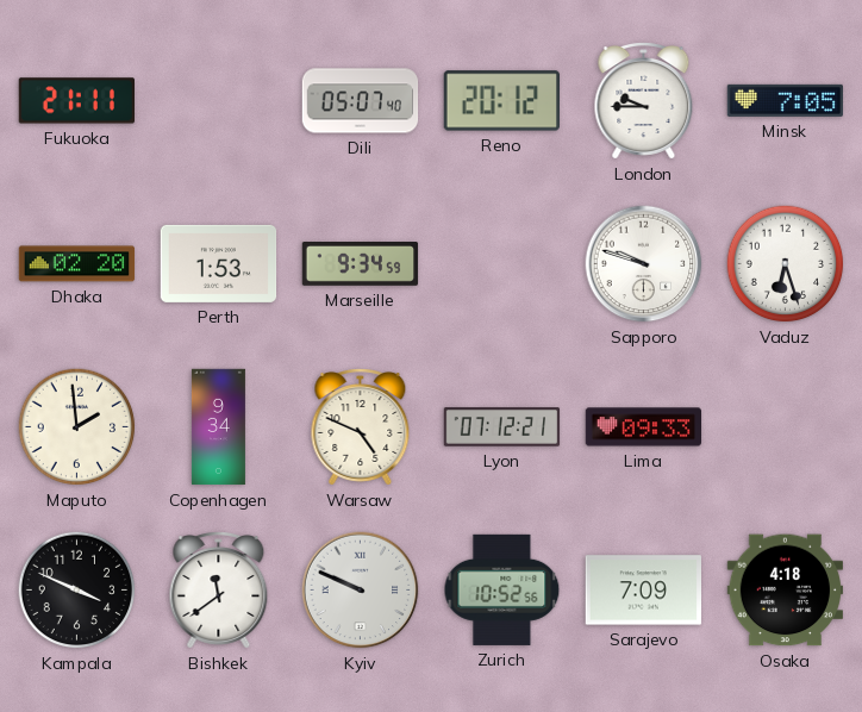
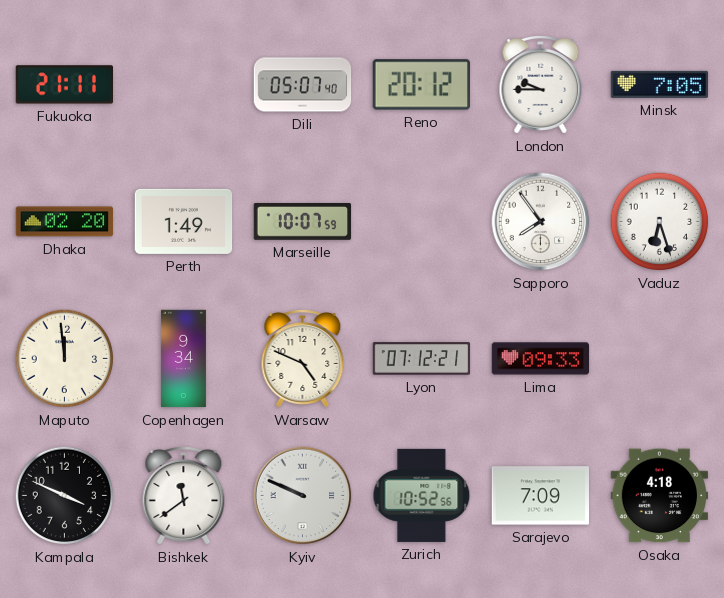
Perth: 1:53 -> 1:49
Marseille: 9:34 -> 10:07
Sapporo: 9:48 -> 7:54
Maputo: 1:59 -> 11:59
